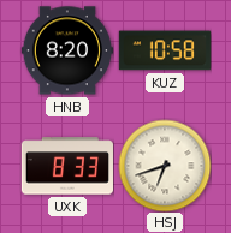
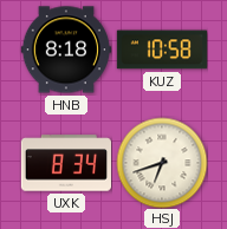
HNB: 8:20 -> 8:18
UXK: 8:33 -> 8:34
